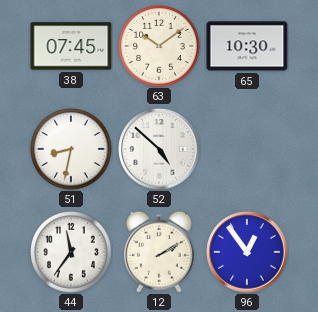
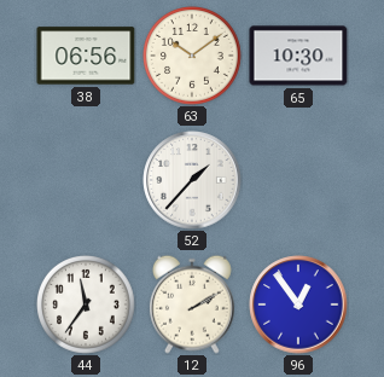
38: 07:45 -> 06:56
51: 8:32 -> none
52: 4:52 -> 1:37
